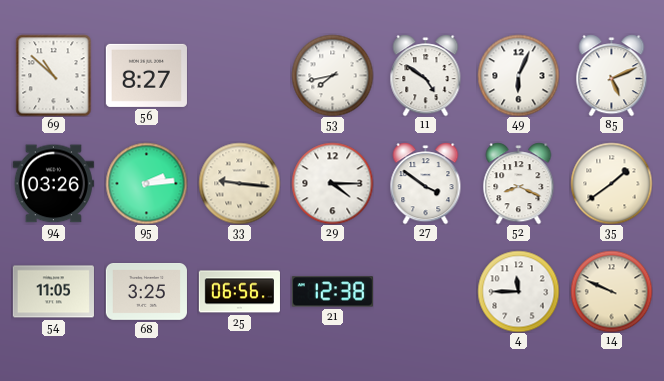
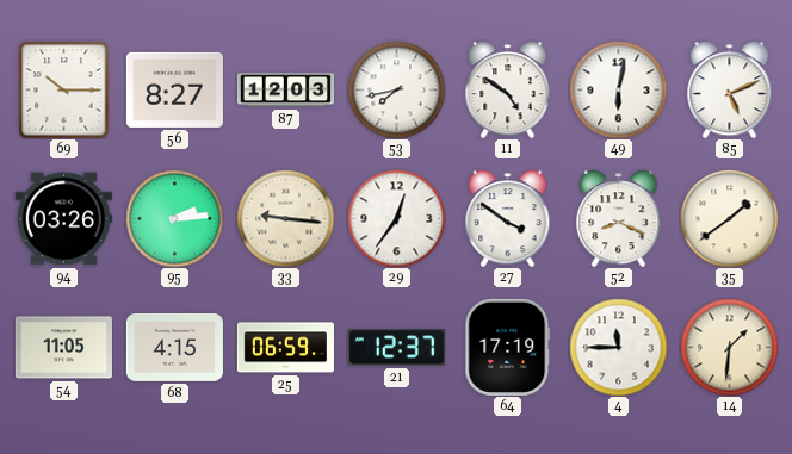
69: 10:52 -> 10:15
87: none -> 12:03
49: 6:04 -> 6:02
29: 4:15 -> 12:36
68: 3:25 -> 4:15
25: 06:56 -> 06:59
21: 12:38 -> 12:37
64: none -> 17:19
14: 9:49 -> 1:31
